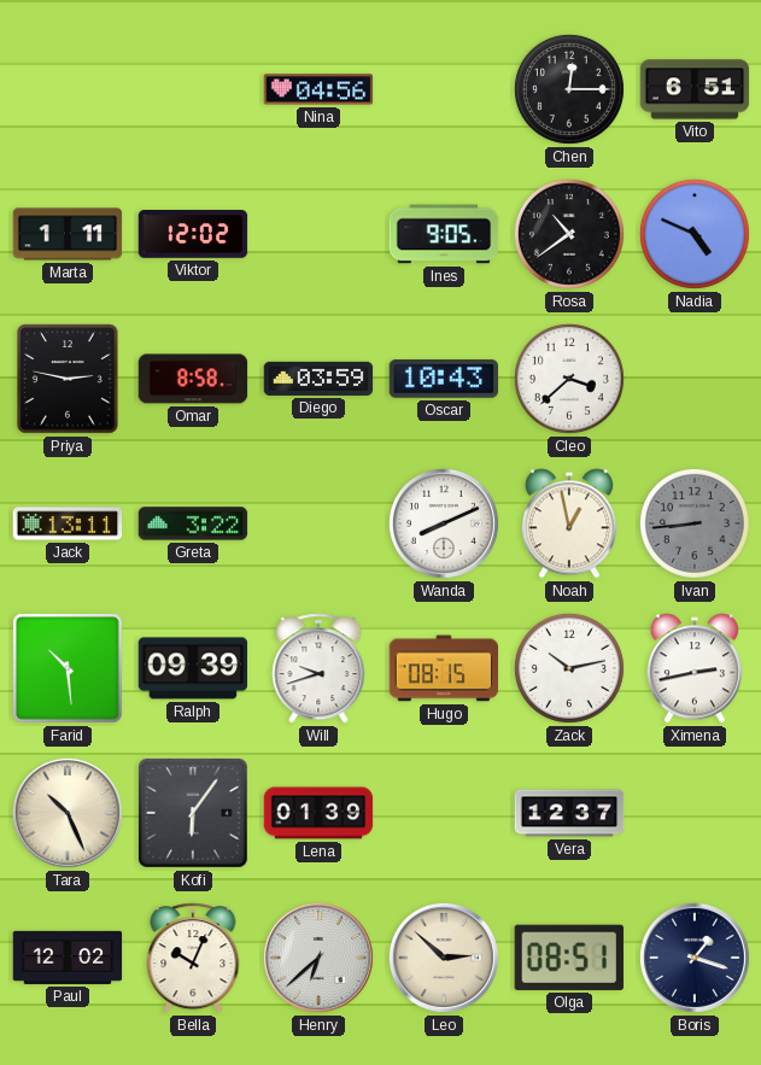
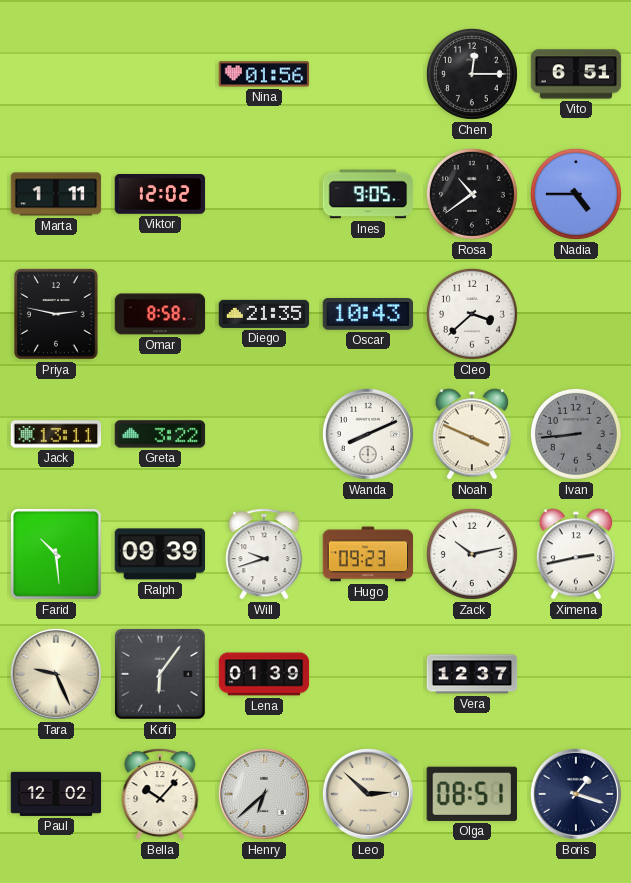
Nina: 04:56 -> 01:56
Nadia: 4:49 -> 4:45
Diego: 03:59 -> 21:35
Noah: 12:58 -> 3:49
Hugo: 08:15 -> 09:23
Tara: 10:26 -> 9:26
Bella: 10:04 -> 10:07
